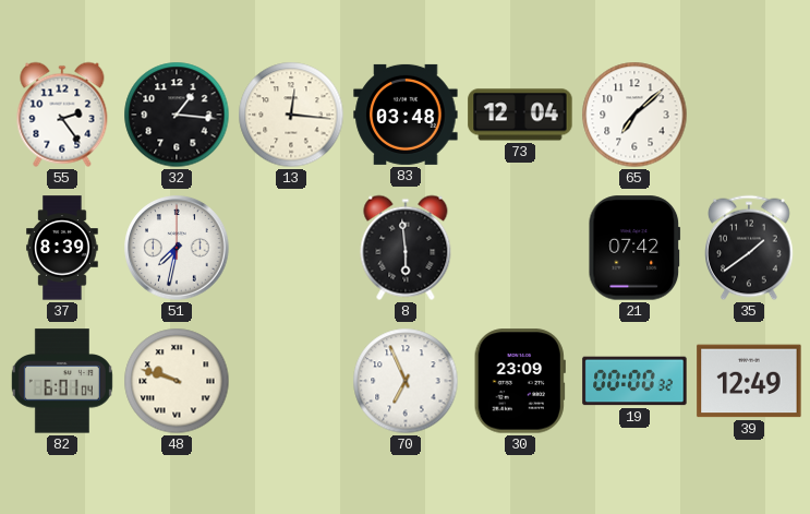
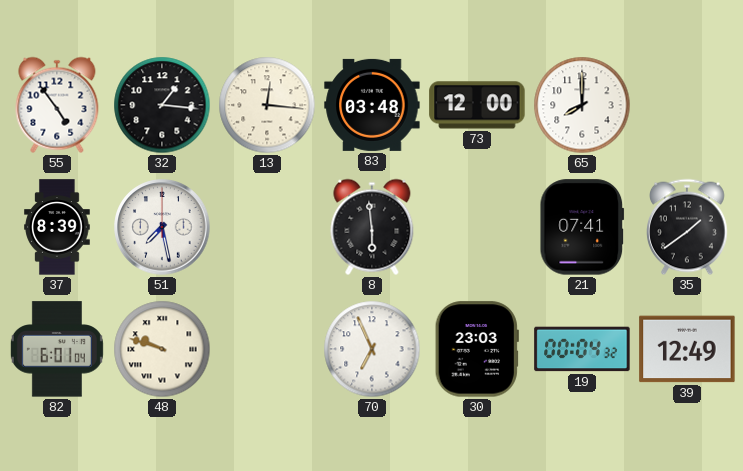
55: 2:24 -> 4:54
73: 12:04 -> 12:00
65: 7:08 -> 8:00
51: 7:32 -> 7:28
21: 07:42 -> 07:41
30: 23:09 -> 23:03
19: 00:00 -> 00:04
